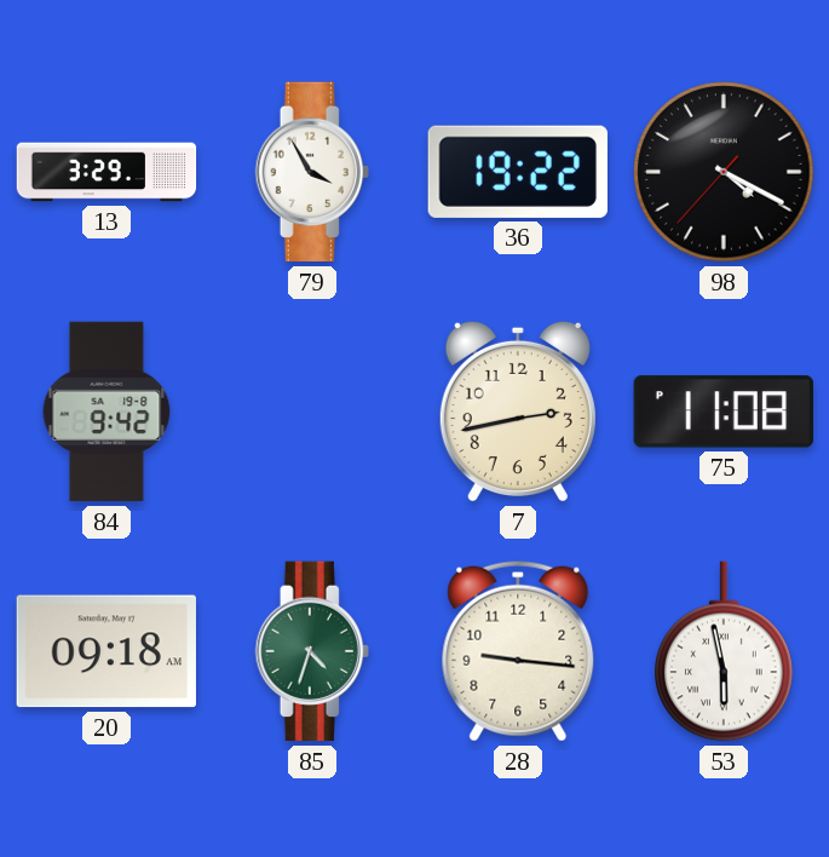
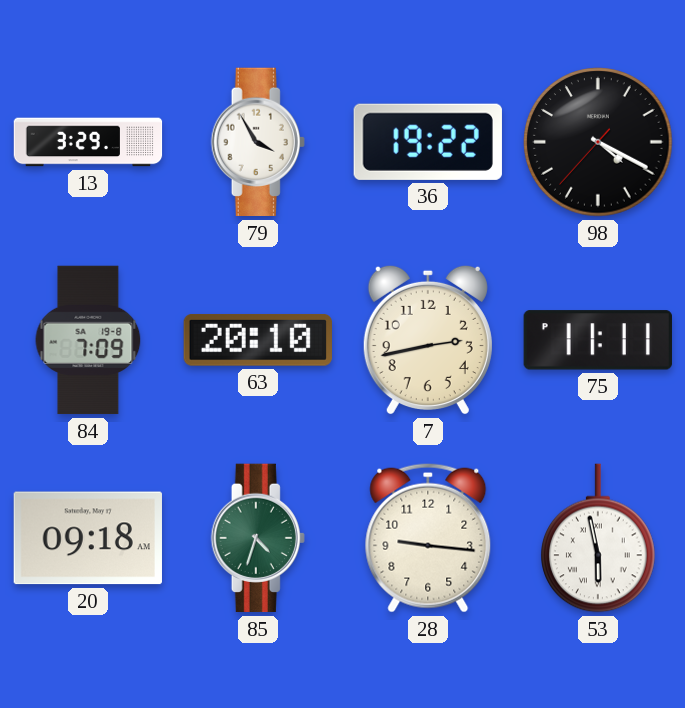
84: 9:42 -> 7:09
63: none -> 20:10
75: 11:08 -> 11:11
